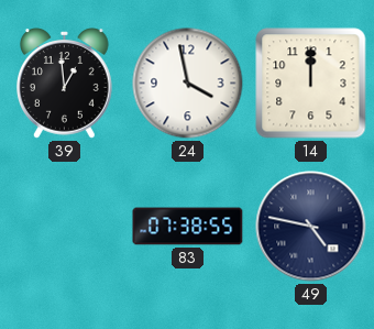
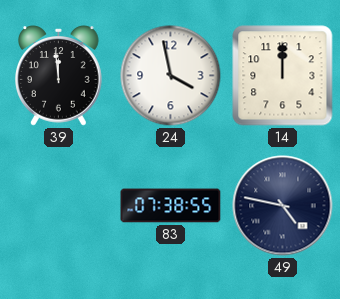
39: 12:59 -> 11:59
